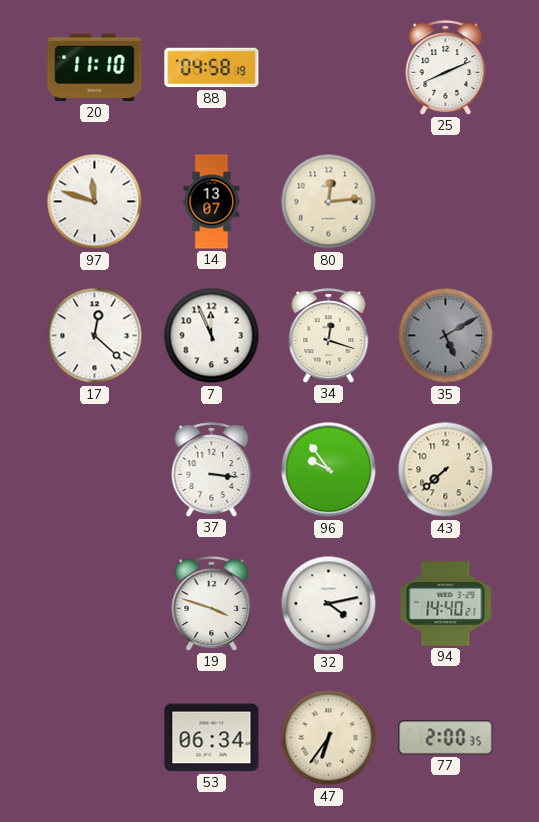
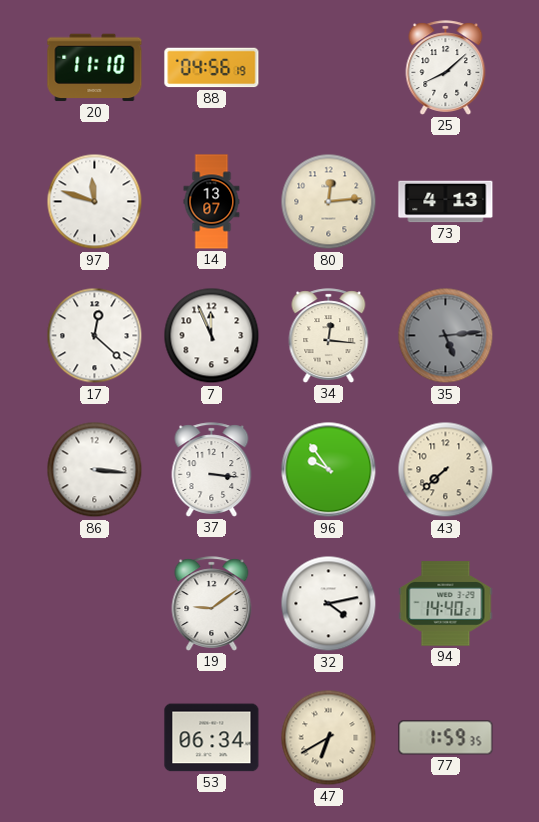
88: 04:58 -> 04:56
25: 8:11 -> 8:08
73: none -> 4:13
34: 12:18 -> 12:16
35: 5:10 -> 5:14
86: none -> 3:16
19: 3:48 -> 9:09
47: 6:36 -> 6:40
77: 2:00 -> 1:59
